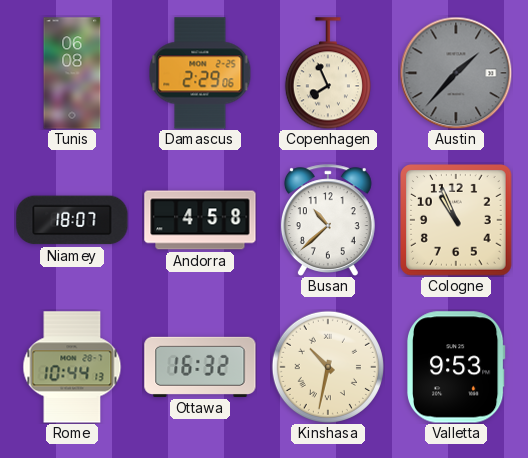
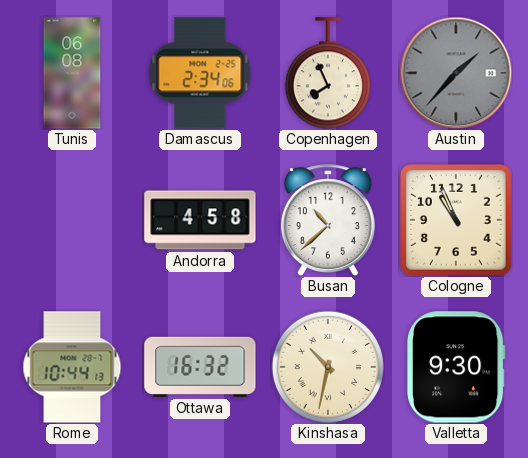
Damascus: 2:29 -> 2:34
Niamey: 18:07 -> none
Valletta: 9:53 -> 9:30
